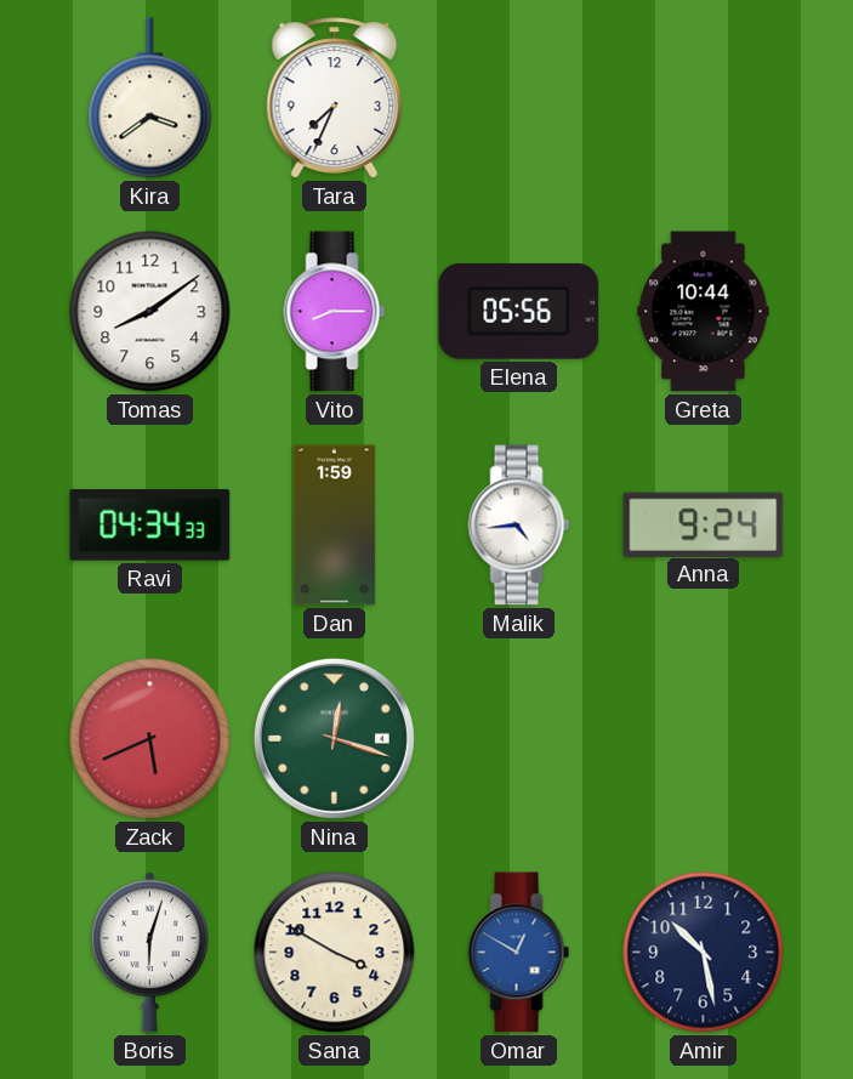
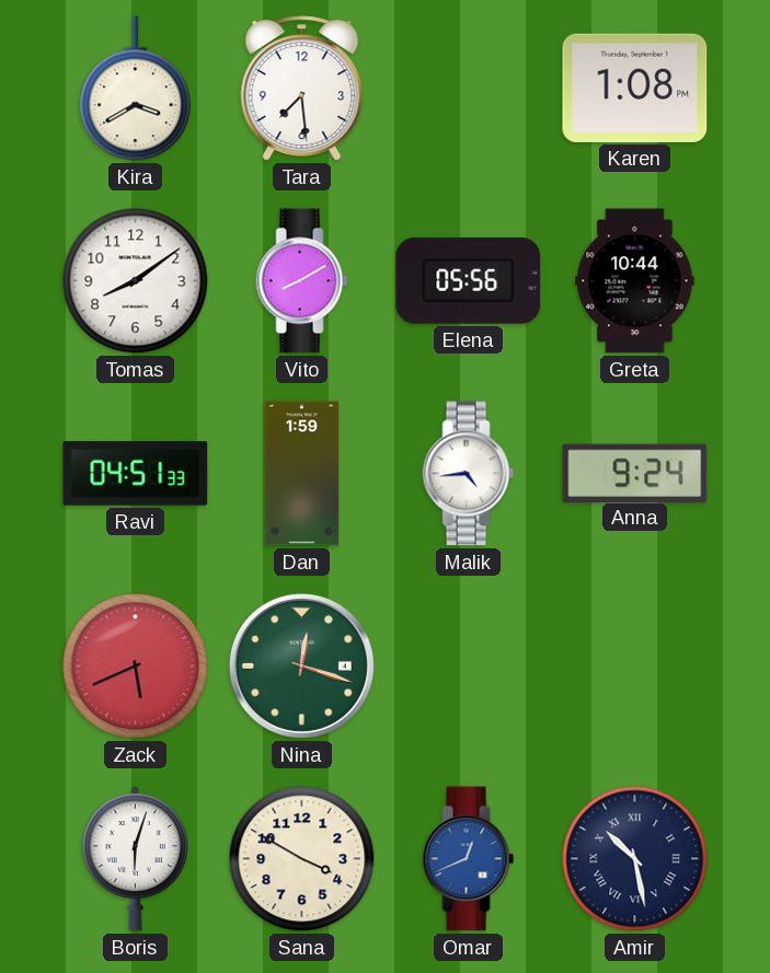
Kira: 3:39 -> 3:40
Tara: 7:34 -> 7:29
Karen: none -> 1:08
Vito: 8:15 -> 8:10
Ravi: 04:34 -> 04:51
Omar: 12:50 -> 12:41
Amir numerals: Arabic -> Roman
